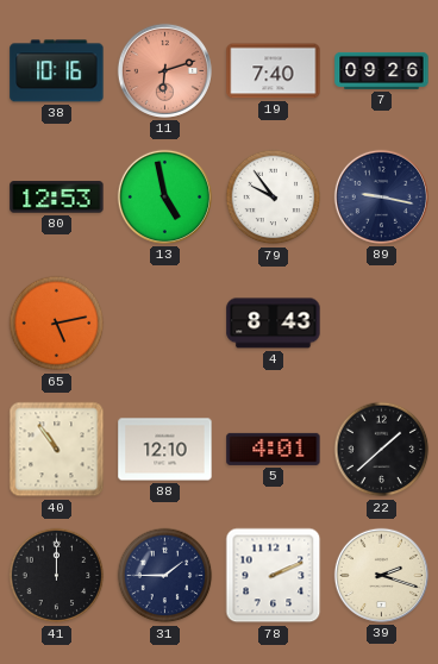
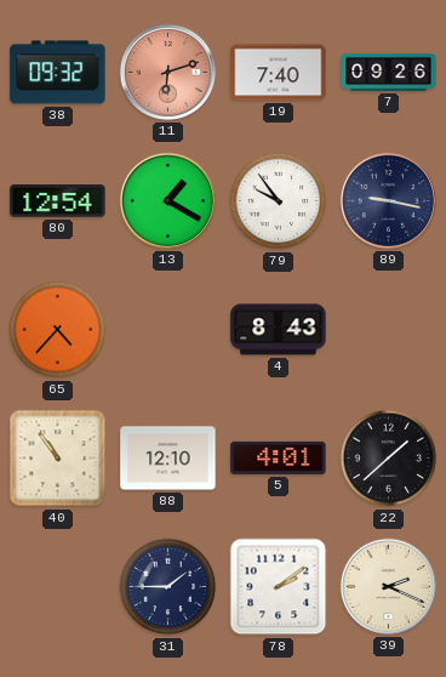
38: 10:16 -> 09:32
80: 12:53 -> 12:54
13: 4:58 -> 1:20
65: 5:13 -> 4:37
41: 12:00 -> none
78: 2:11 -> 2:09
39: 2:18 -> 2:19
